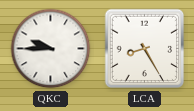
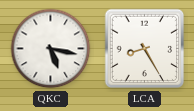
QKC: 9:45 -> 5:17
